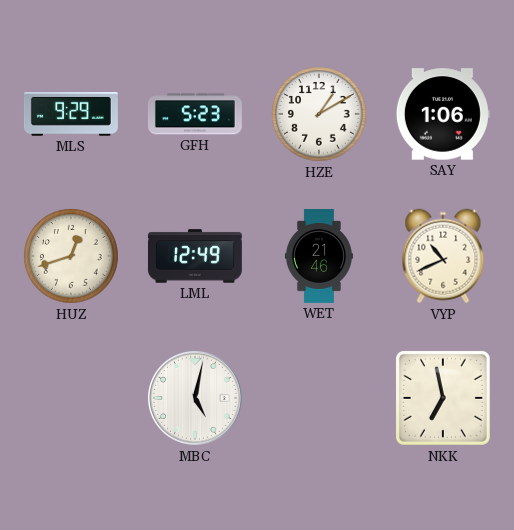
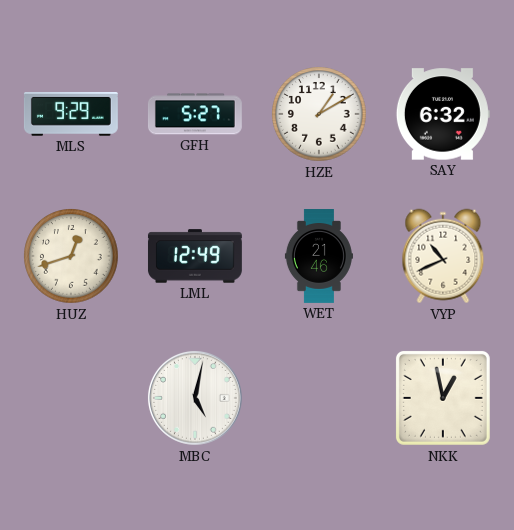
GFH: 5:23 -> 5:27
SAY: 1:06 -> 6:32
NKK: 6:58 -> 12:58
